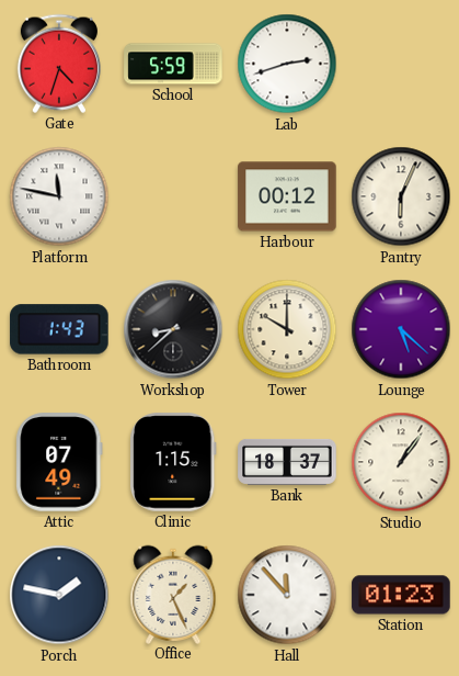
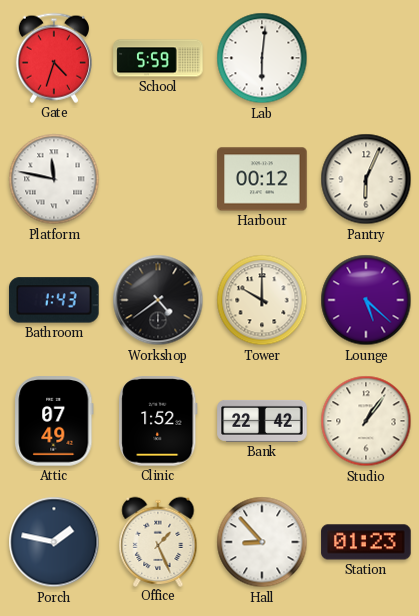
Lab: 2:42 -> 6:01
Workshop: 8:38 -> 4:39
Clinic: 1:15 -> 1:52
Bank: 18:37 -> 22:42
Hall: 11:53 -> 8:53
